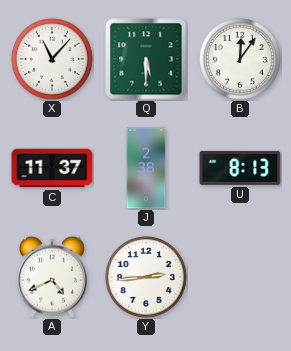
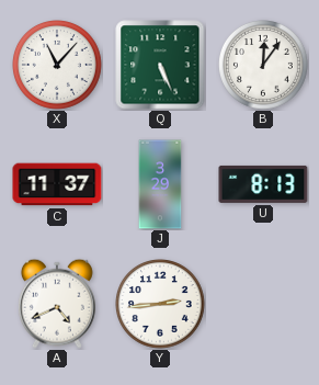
Q: 5:30 -> 5:26
J: 2:38 -> 3:29
